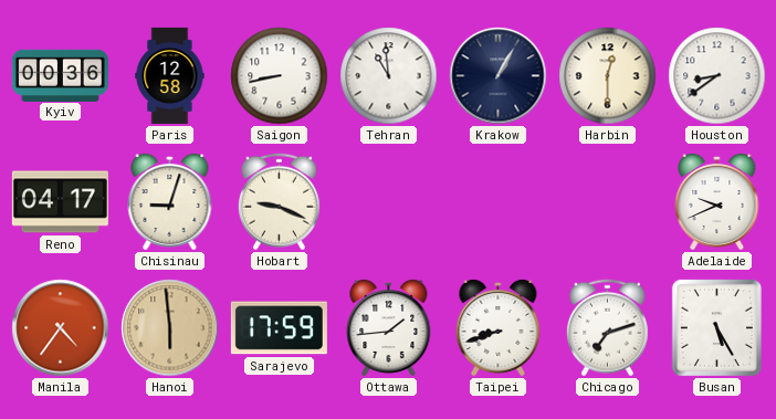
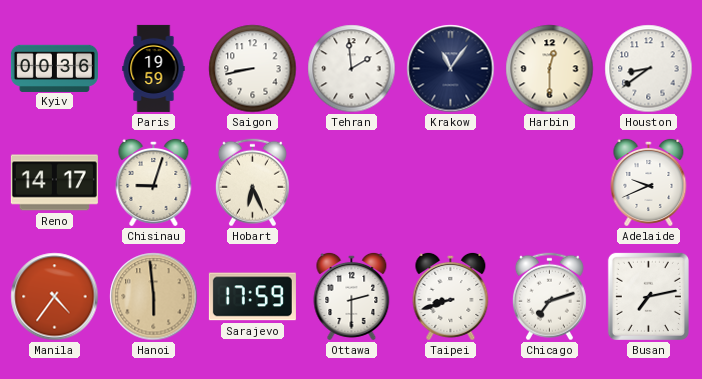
Paris: 12:58 -> 19:59
Tehran: 10:59 -> 1:59
Krakow: 1:05 -> 11:06
Reno: 04:17 -> 14:17
Hobart: 9:19 -> 6:26
Ottawa: 1:44 -> 2:30
Busan: 5:25 -> 7:13
